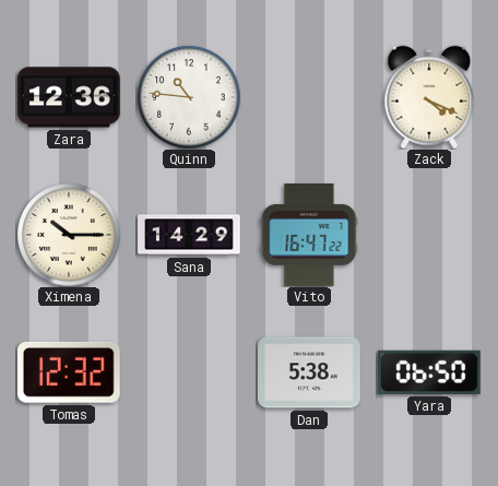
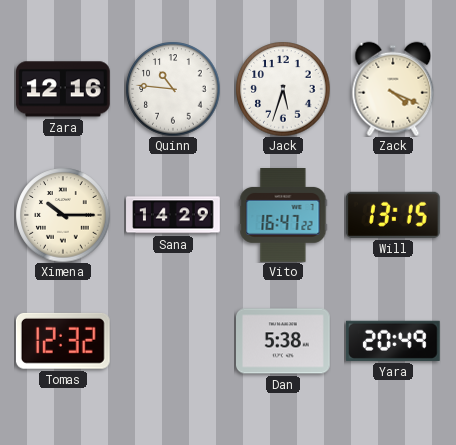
Zara: 12:36 -> 12:16
Jack: none -> 5:33
Will: none -> 13:15
Yara: 06:50 -> 20:49
